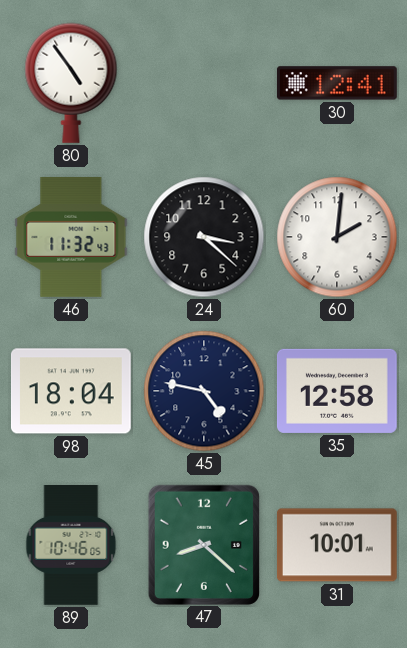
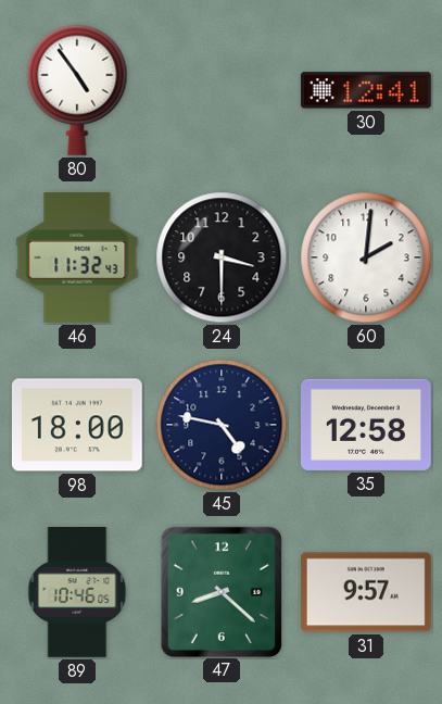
24: 3:22 -> 3:30
98: 18:04 -> 18:00
31: 10:01 -> 9:57
